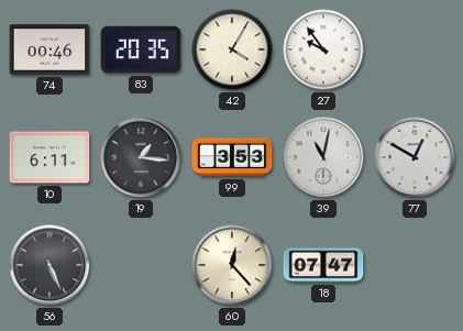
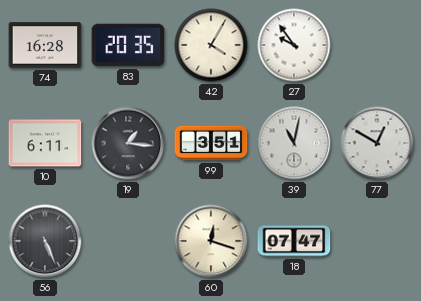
74: 00:46 -> 16:28
99: 3:53 -> 3:51
60: 12:23 -> 12:18
